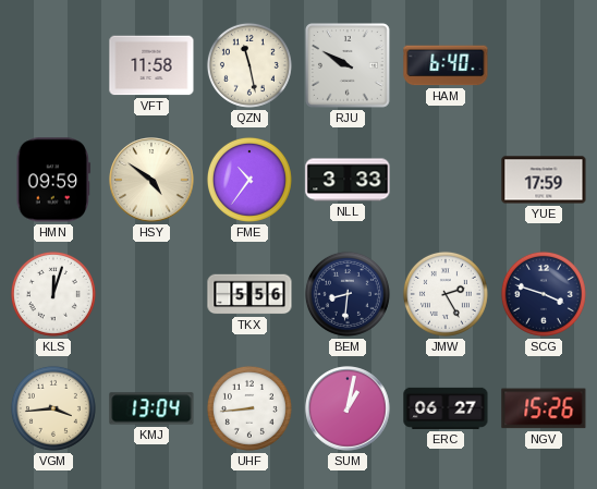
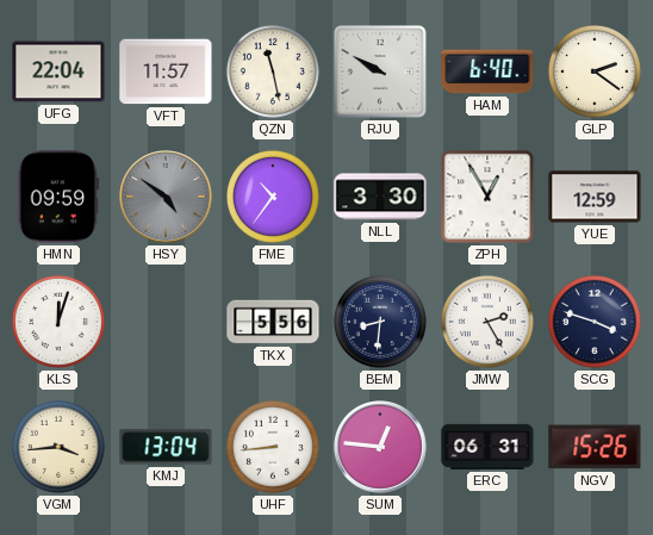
UFG: none -> 22:04
VFT: 11:58 -> 11:57
GLP: none -> 2:21
HSY dial: cream -> grey
NLL: 3:33 -> 3:30
ZPH: none -> 12:55
YUE: 17:59 -> 12:59
SUM: 1:02 -> 12:46
ERC: 06:27 -> 06:31
